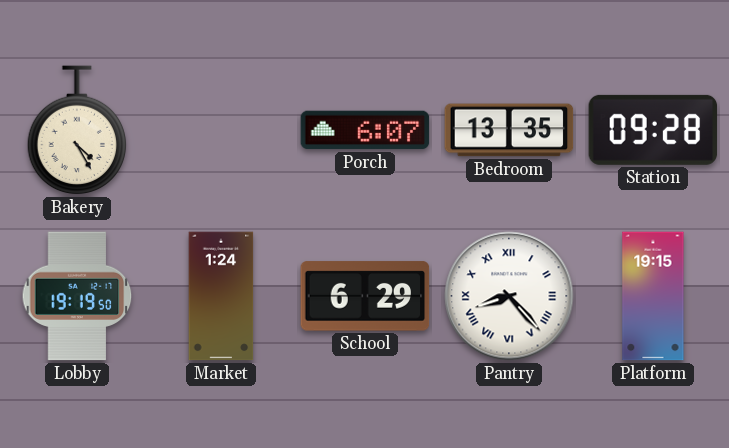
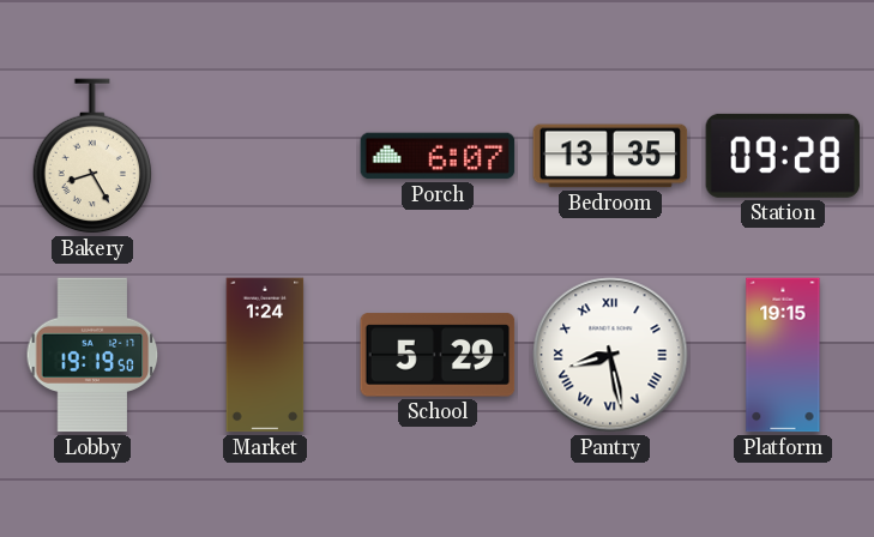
Bakery: 4:25 -> 8:25
School: 6:29 -> 5:29
Pantry: 8:23 -> 8:28
